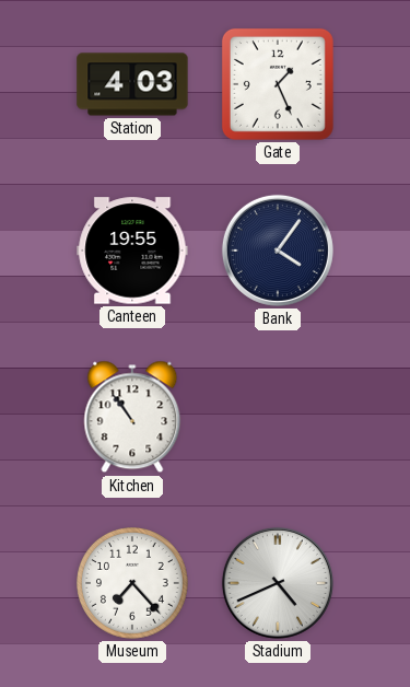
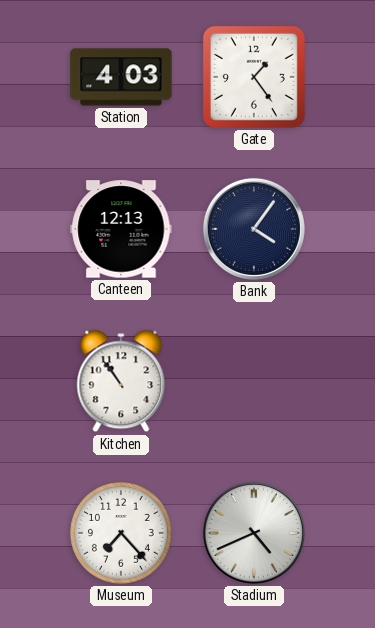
Gate: 1:26 -> 1:24
Canteen: 19:55 -> 12:13
